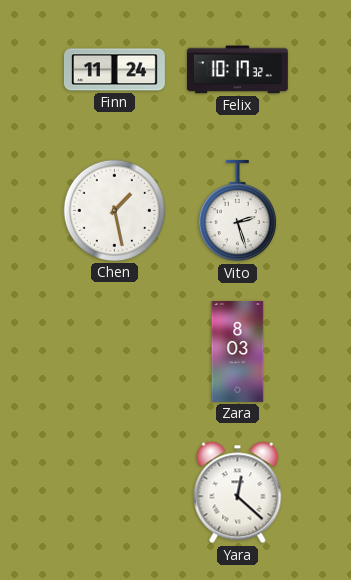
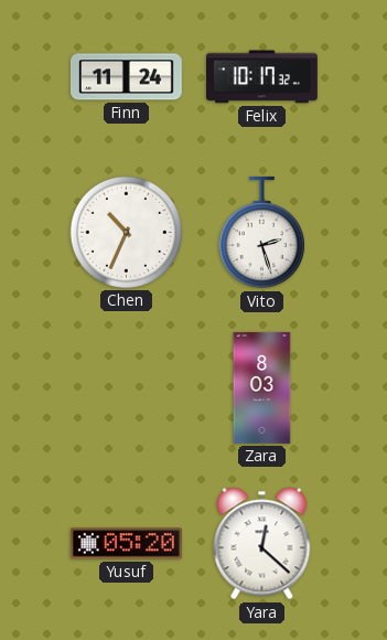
Chen: 1:28 -> 10:34
Yusuf: none -> 05:20
